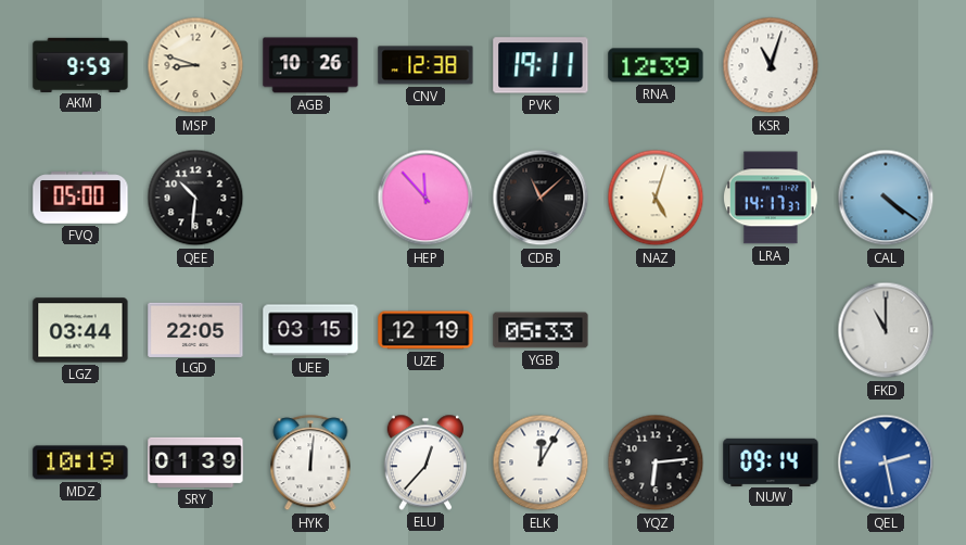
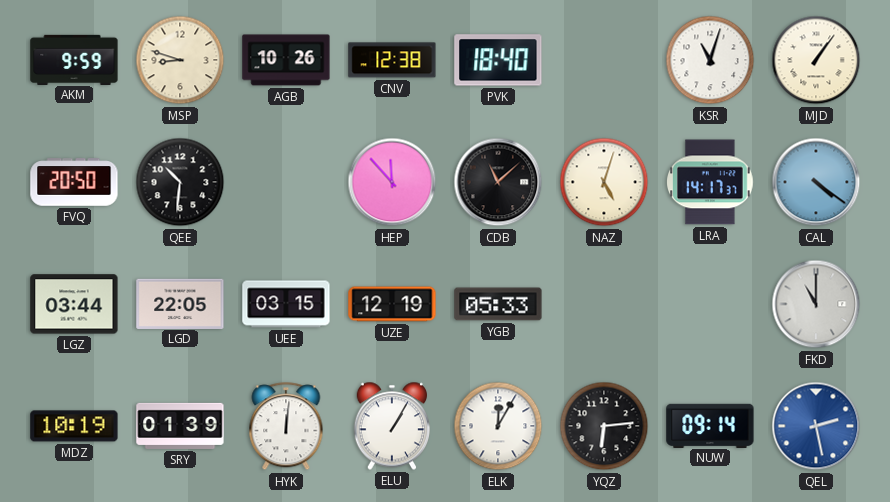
PVK: 19:11 -> 18:40
RNA: 12:39 -> none
MJD: none -> 1:06
FVQ: 05:00 -> 20:50
ELU: 12:37 -> 1:05
